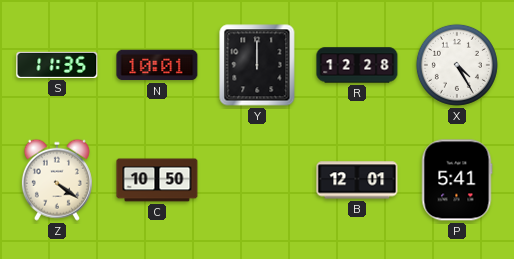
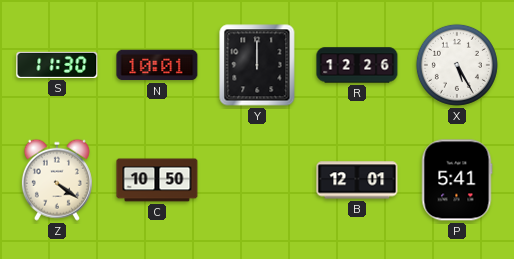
S: 11:35 -> 11:30
R: 12:28 -> 12:26
X: 4:25 -> 5:25
